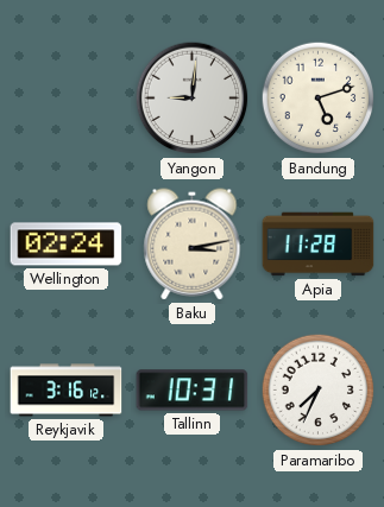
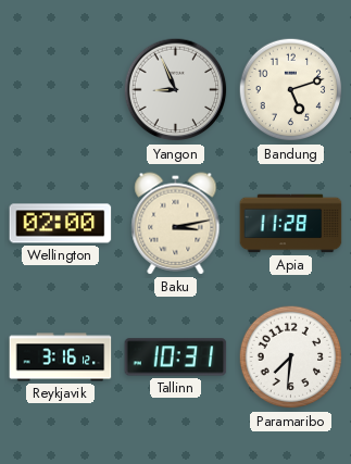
Yangon: 9:01 -> 8:56
Wellington: 02:24 -> 02:00
Paramaribo: 7:34 -> 7:31
